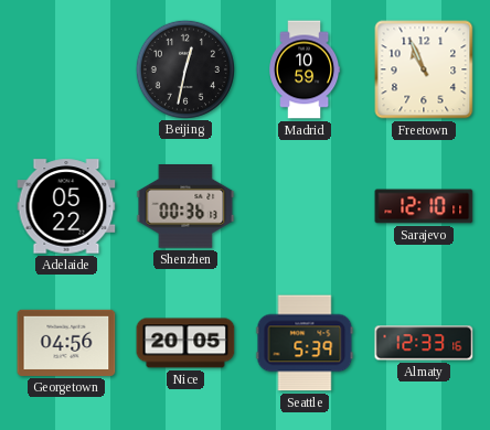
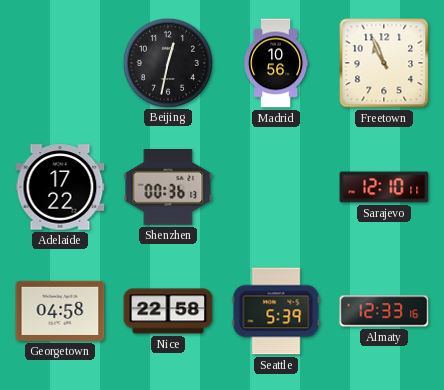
Madrid: 10:59 -> 10:56
Adelaide: 05:22 -> 17:22
Georgetown: 04:56 -> 04:58
Nice: 20:05 -> 22:58
